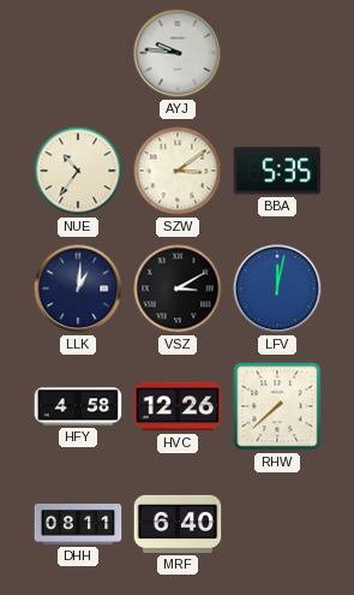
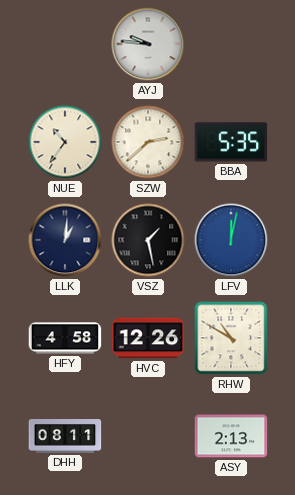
SZW: 3:09 -> 2:38
VSZ: 3:10 -> 1:28
RHW: 7:38 -> 10:50
MRF: 6:40 -> none
ASY: none -> 2:13
